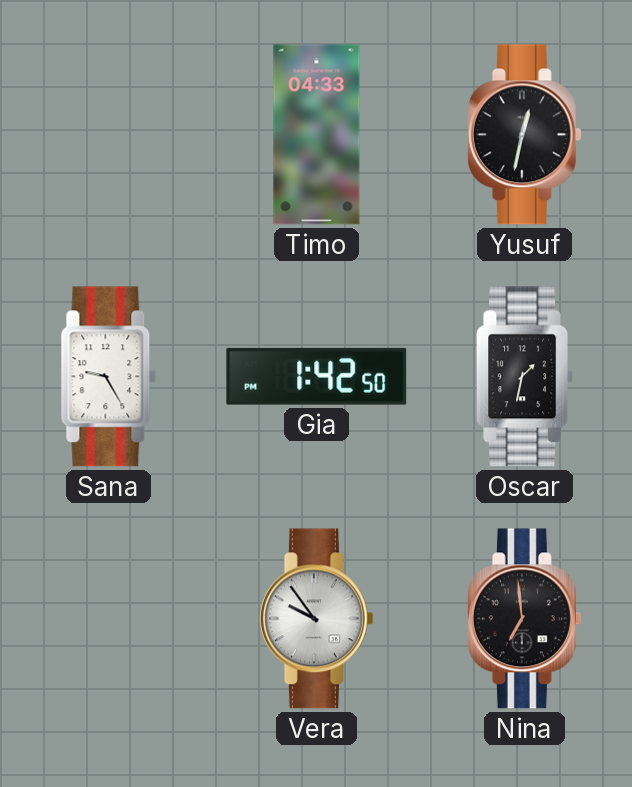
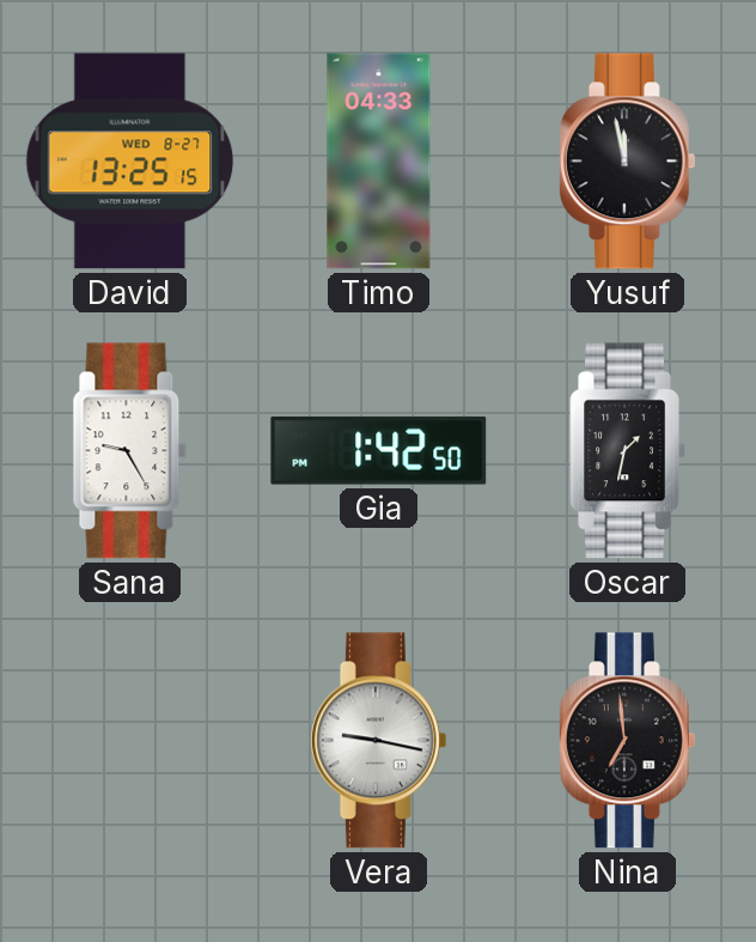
David: none -> 13:25
Yusuf: 12:32 -> 11:58
Vera: 9:54 -> 9:17
